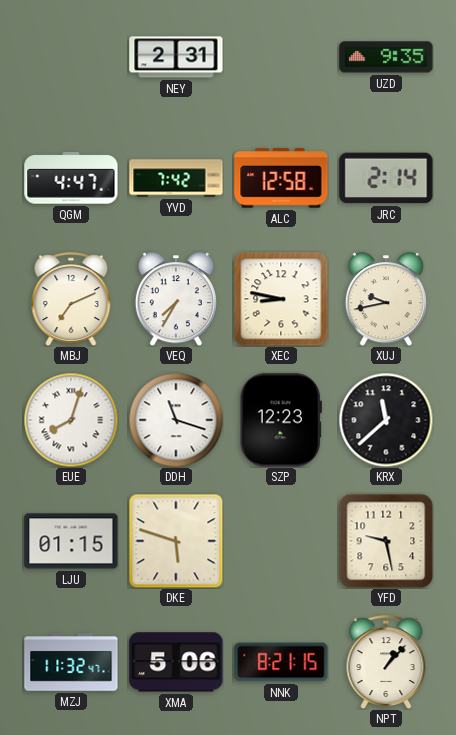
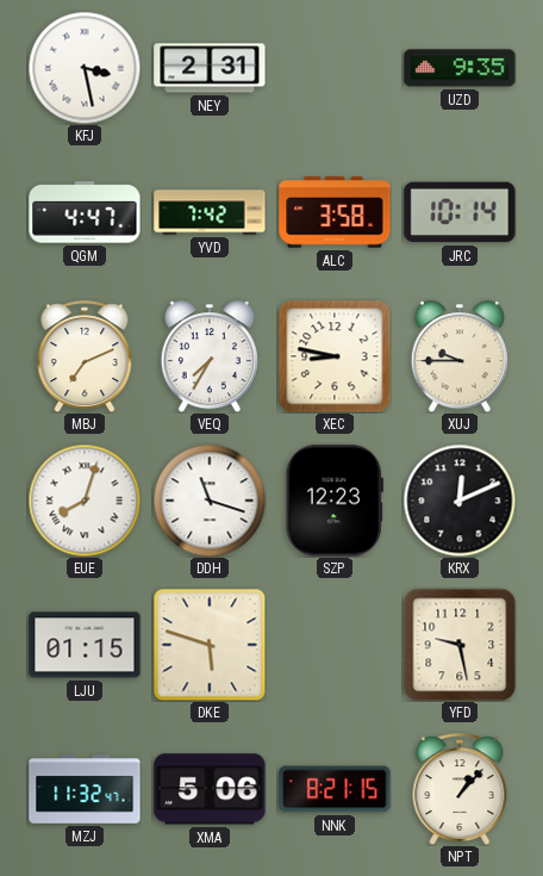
KFJ: none -> 3:28
ALC: 12:58 -> 3:58
JRC: 2:14 -> 10:14
XUJ: 9:43 -> 9:45
KRX: 11:38 -> 12:11
